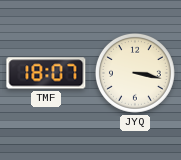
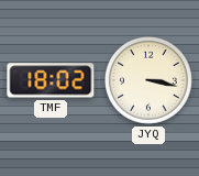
TMF: 18:07 -> 18:02
